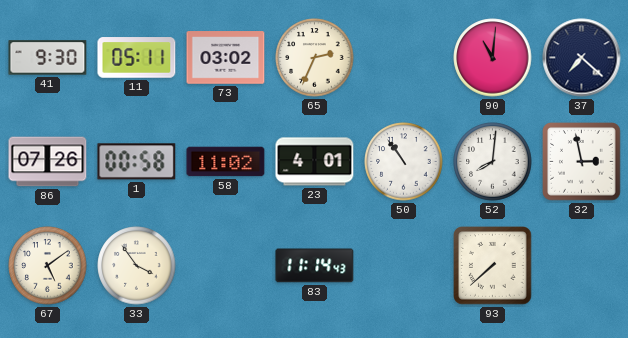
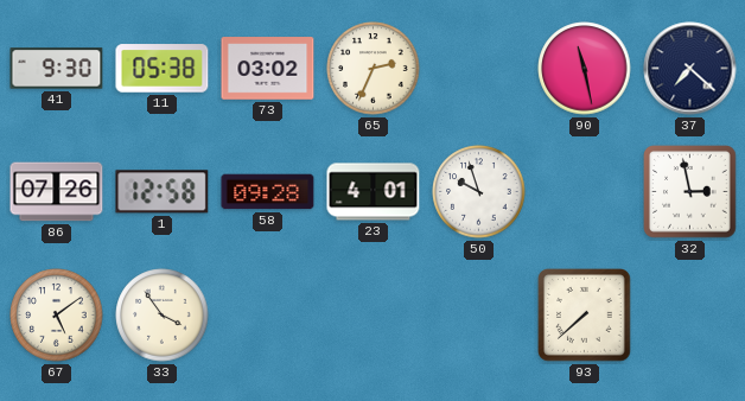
11: 05:11 -> 05:38
90: 11:01 -> 11:28
1: 00:58 -> 12:58
58: 11:02 -> 09:28
50: 10:54 -> 9:57
52: 8:01 -> none
83: 11:14 -> none
